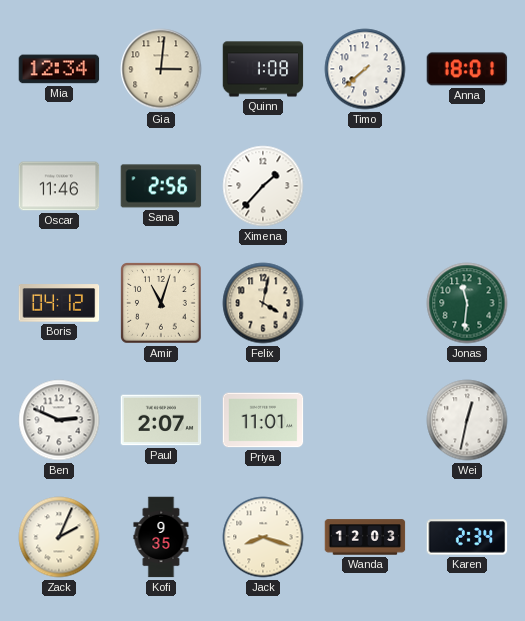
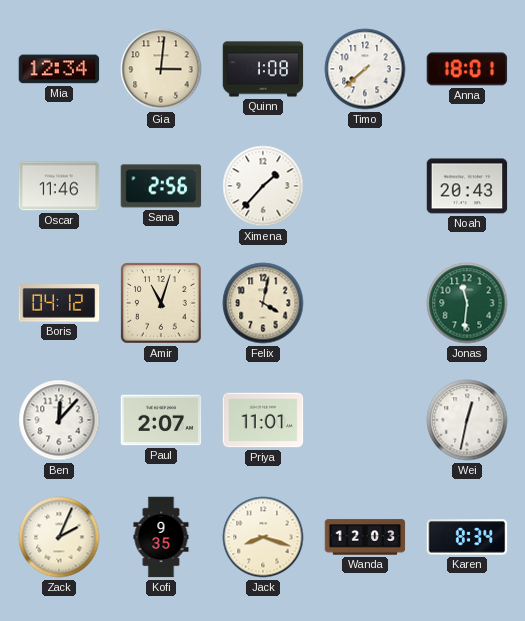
Noah: none -> 20:43
Ben: 2:49 -> 12:07
Karen: 2:34 -> 8:34
